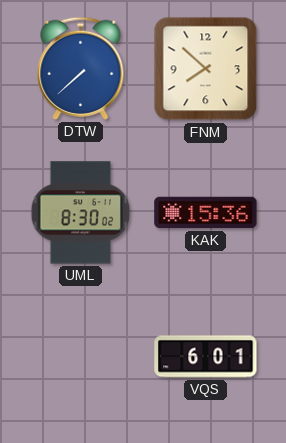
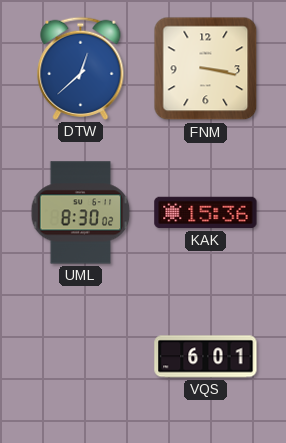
DTW: 7:38 -> 12:38
FNM: 7:52 -> 3:17
